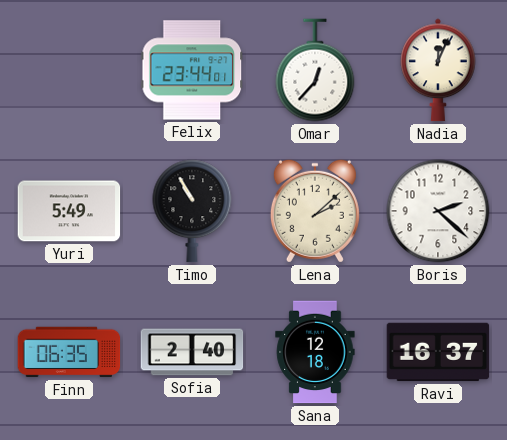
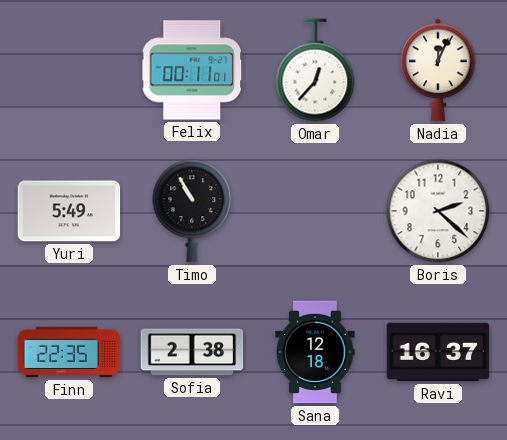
Felix: 23:44 -> 00:11
Lena: 2:08 -> none
Finn: 06:35 -> 22:35
Sofia: 2:40 -> 2:38
